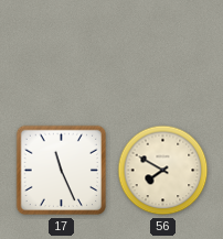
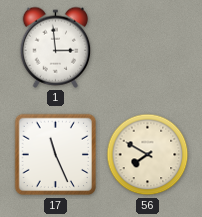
1: none -> 2:59
